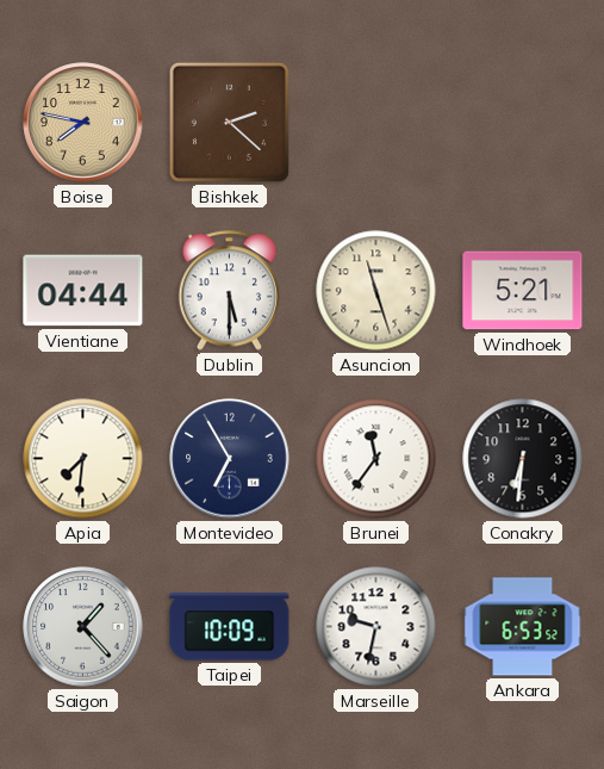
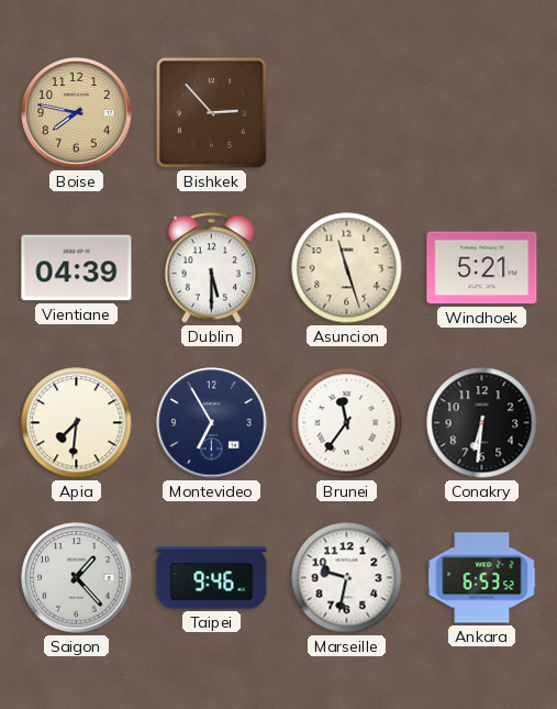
Bishkek: 2:22 -> 2:53
Vientiane: 04:44 -> 04:39
Taipei: 10:09 -> 9:46
